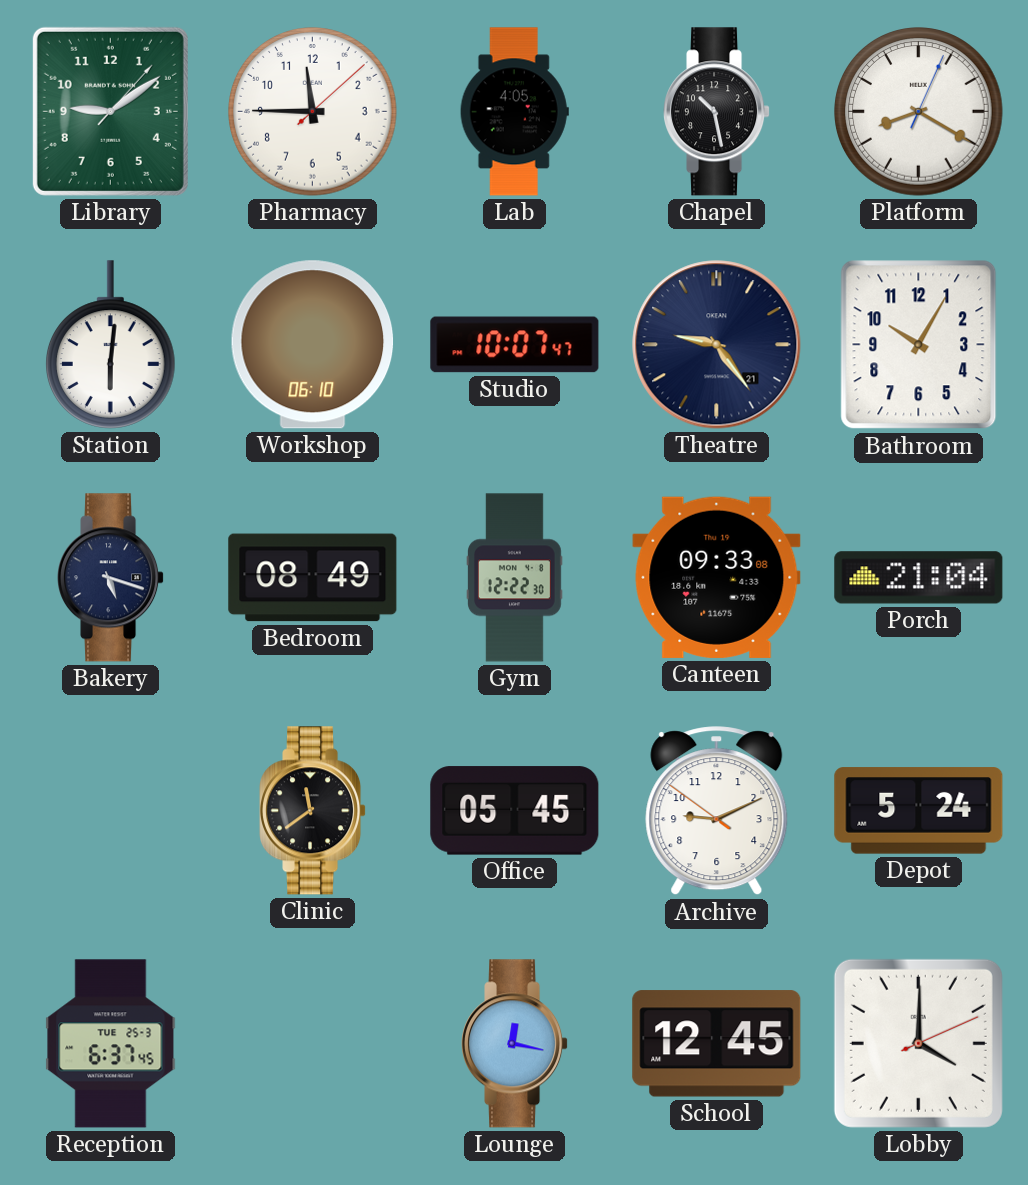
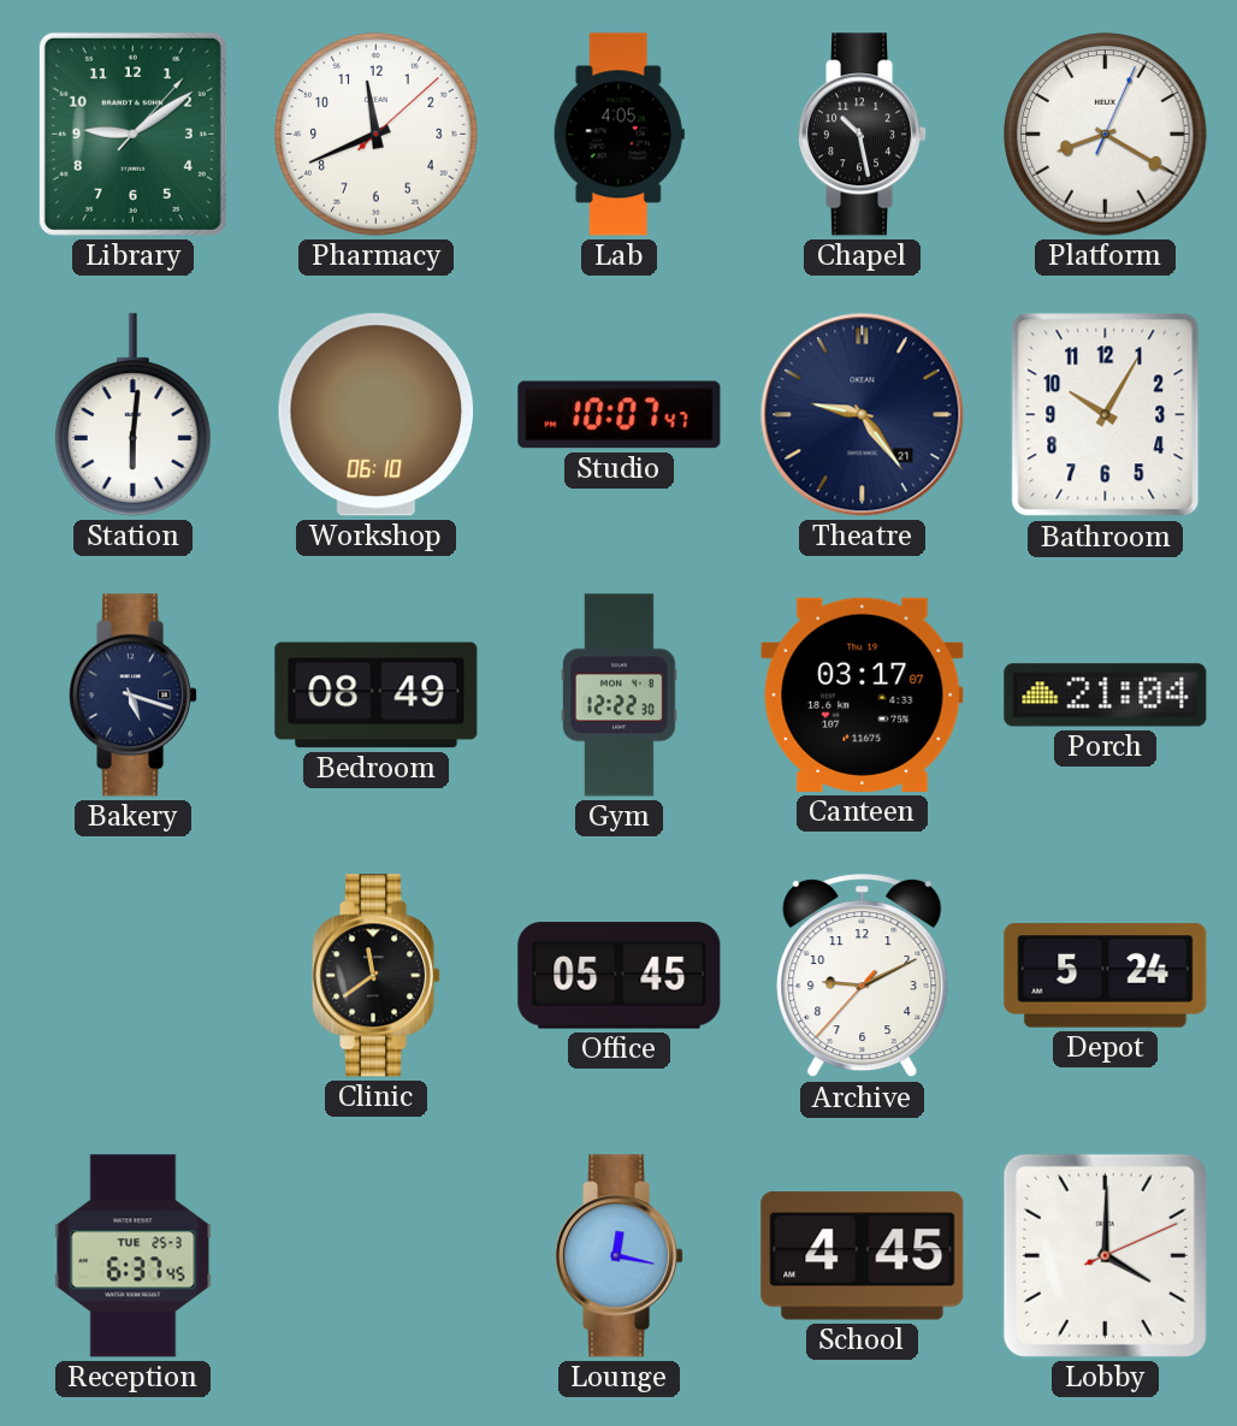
Pharmacy: 11:45 -> 11:41
Canteen: 09:33 -> 03:17
Archive: 9:10:51 -> 9:10:37
School: 12:45 -> 4:45
